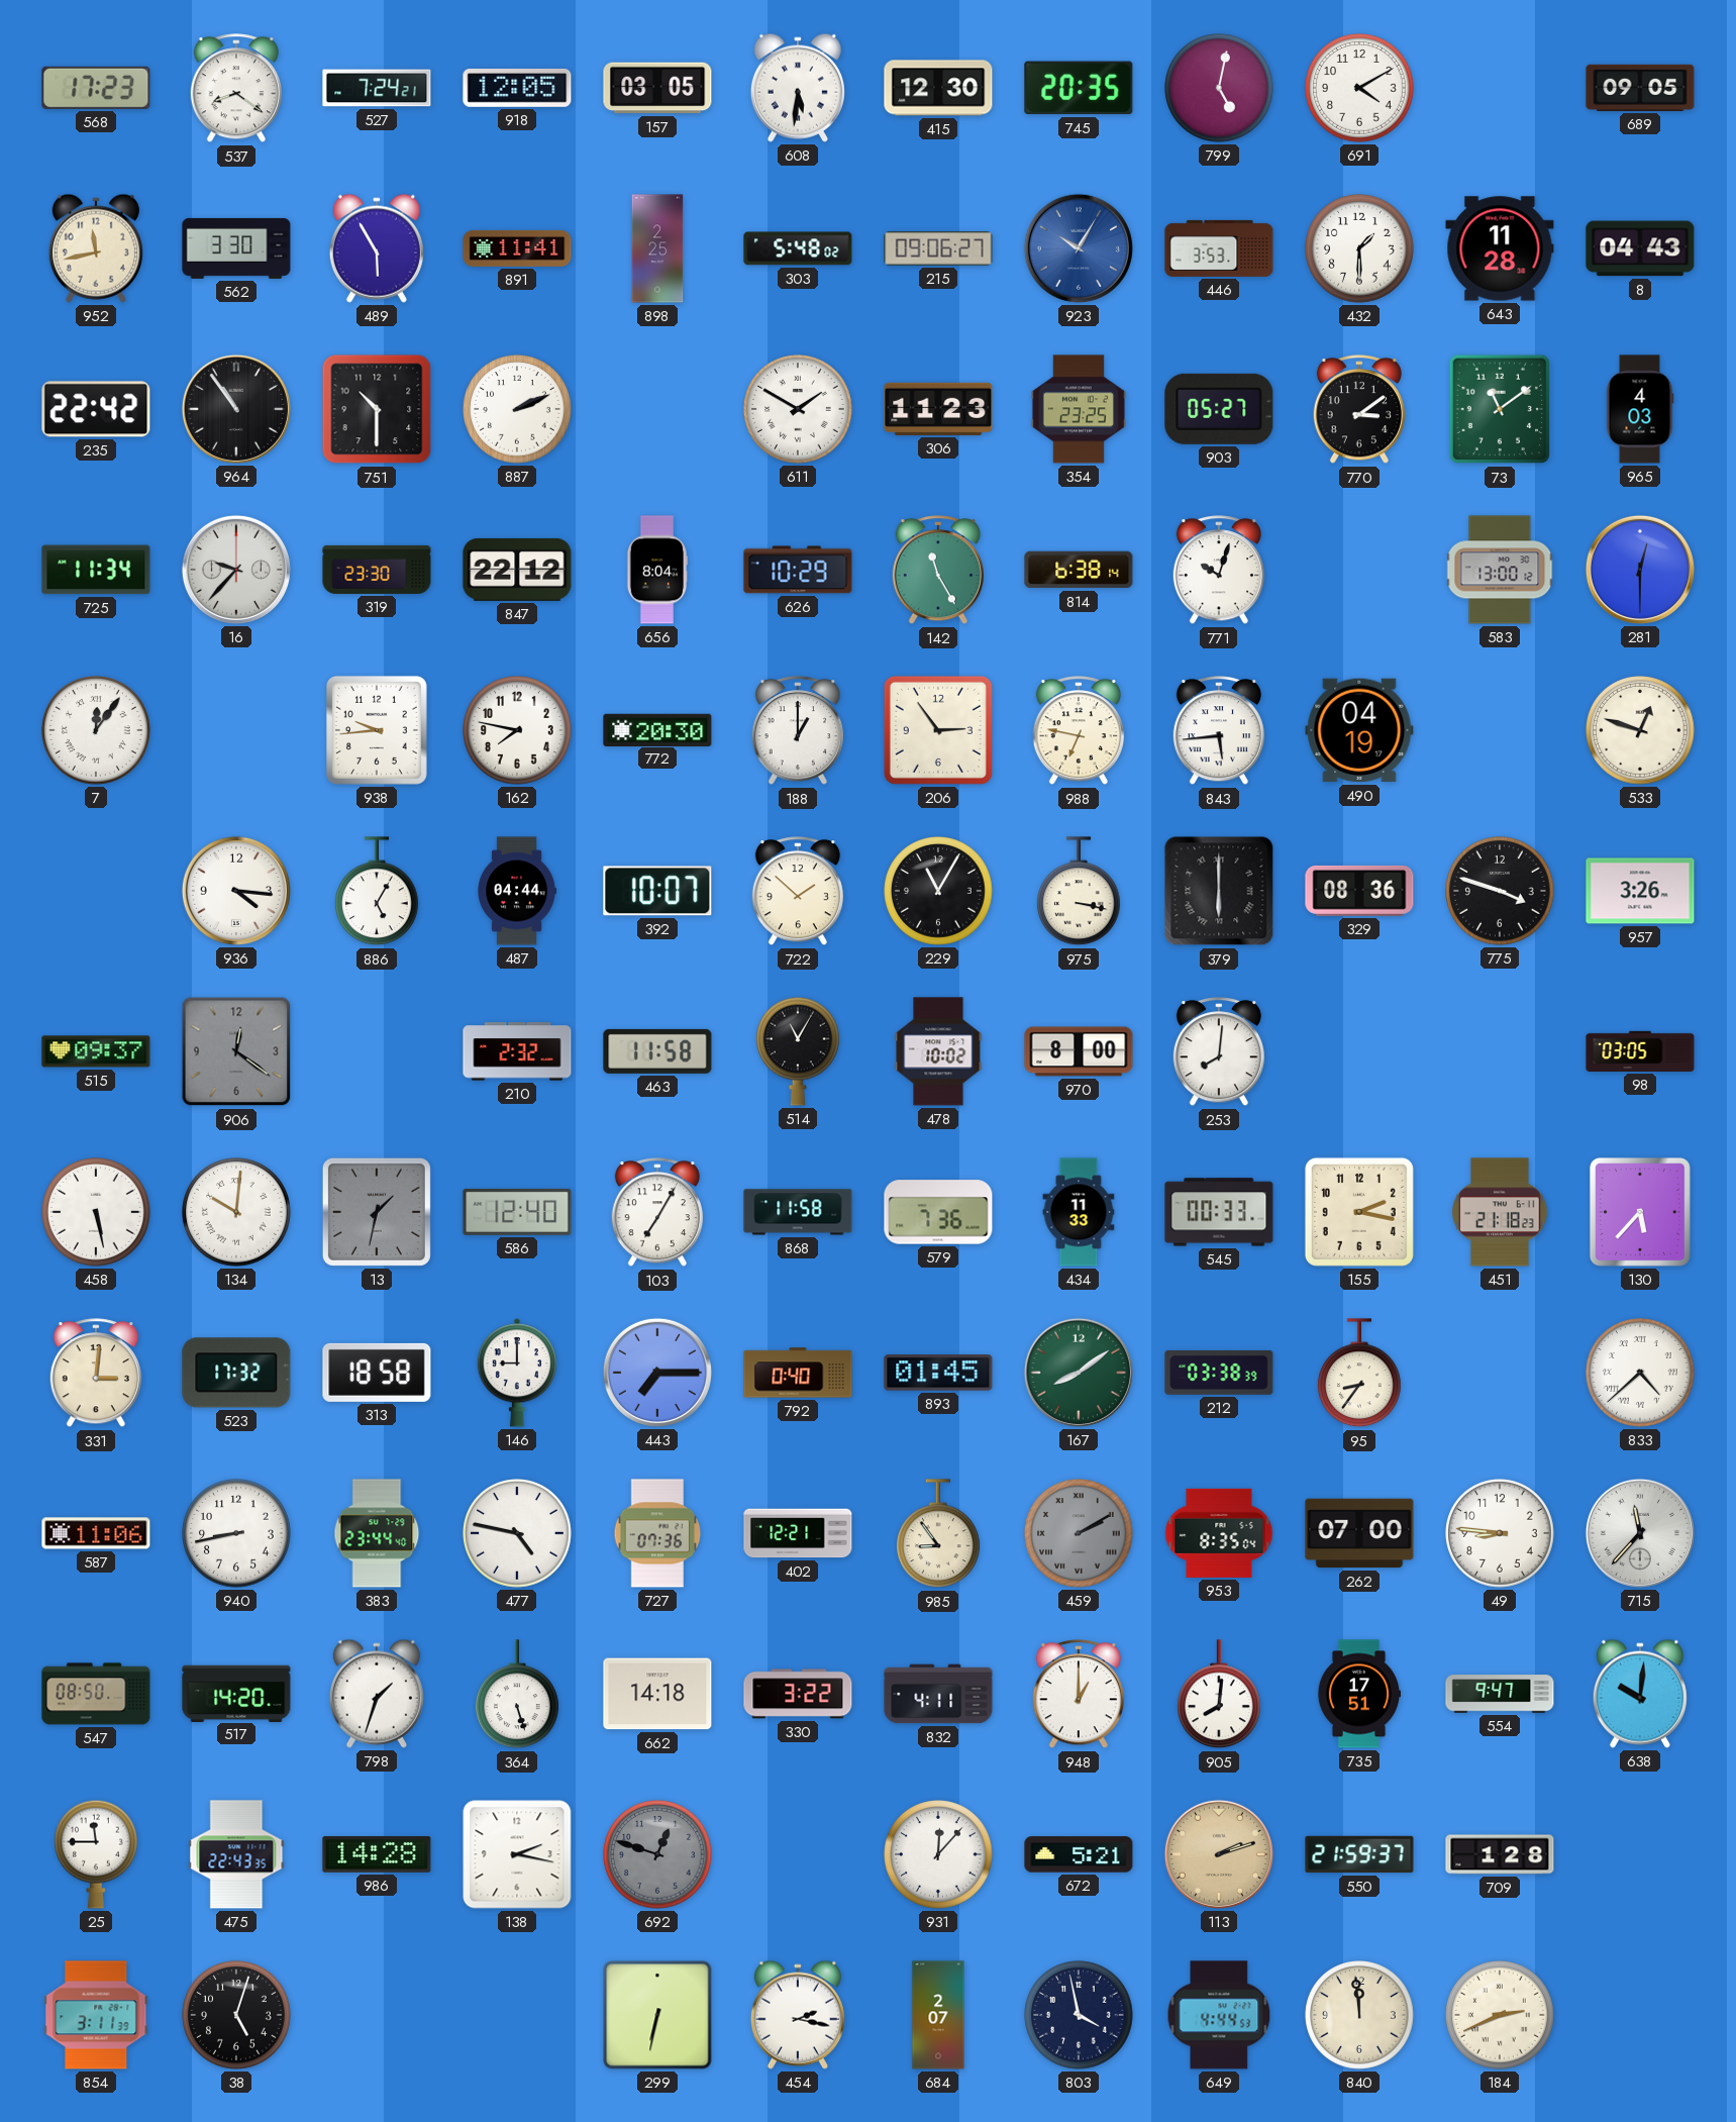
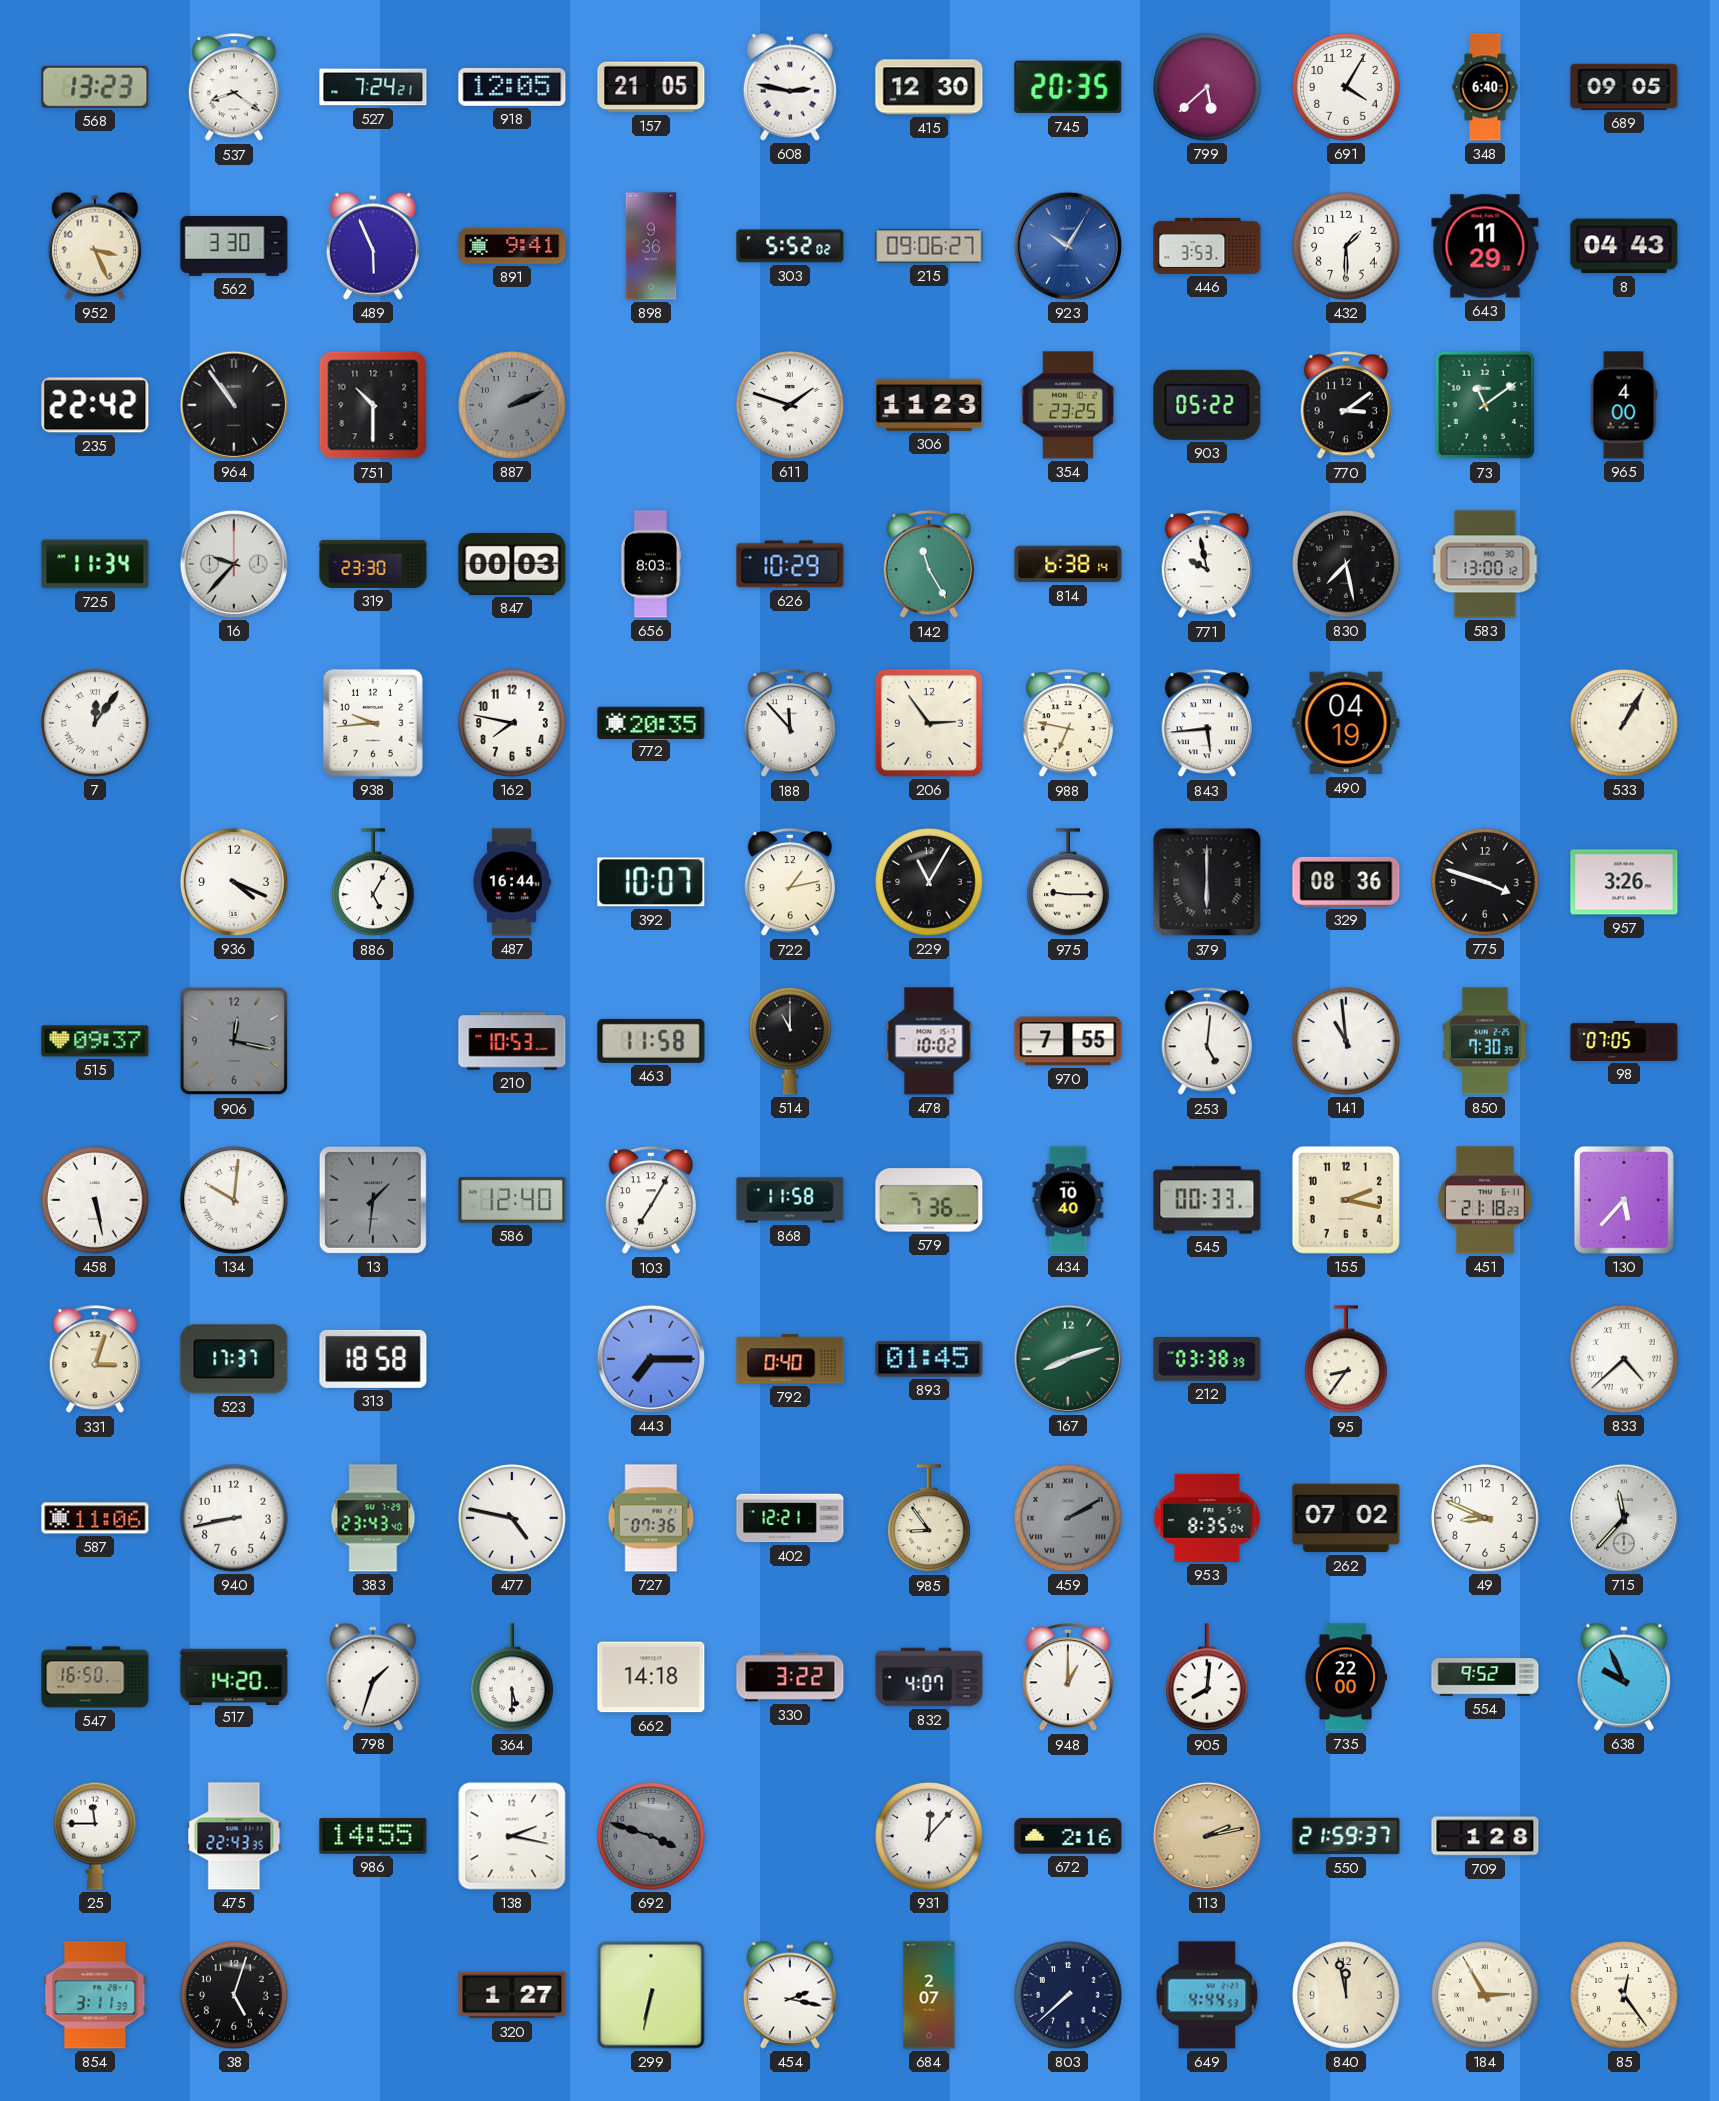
568: 17:23 -> 13:23
157: 03:05 -> 21:05
608: 5:31 -> 2:47
799: 5:02 -> 5:38
691: 4:10 -> 4:05
348: none -> 6:40
952: 11:43 -> 3:26
489: 5:55 -> 5:56
891: 11:41 -> 9:41
898: 2:25 -> 9:36
303: 5:48 -> 5:52
643: 11:28 -> 11:29
887 dial: white -> grey
611: 1:50 -> 1:48
903: 05:27 -> 05:22
965: 4:03 -> 4:00
847: 22:12 -> 00:03
656: 8:04 -> 8:03
771: 10:03 -> 9:58
830: none -> 7:28
281: 12:30 -> none
772: 20:30 -> 20:35
188: 1:00 -> 11:53
533: 12:48 -> 1:05
936: 4:16 -> 4:19
487: 04:44 -> 16:44
722: 1:52 -> 1:13
975: 3:17 -> 9:15
906: 12:21 -> 12:17
210: 2:32 -> 10:53
514: 11:05 -> 11:00
970: 8:00 -> 7:55
253: 8:01 -> 5:01
141: none -> 10:59
850: none -> 7:30
98: 03:05 -> 07:05
13: 1:32 -> 1:31
434: 11:33 -> 10:40
331: 3:01 -> 3:03
523: 17:32 -> 17:37
146: 9:00 -> none
167: 8:09 -> 8:12
383: 23:44 -> 23:43
262: 07:00 -> 07:02
49: 8:46 -> 8:49
547: 08:50 -> 16:50
364: 5:27 -> 5:30
832: 4:11 -> 4:07
735: 17:51 -> 22:00
554: 9:47 -> 9:52
638: 10:01 -> 9:56
986: 14:28 -> 14:55
692: 12:48 -> 3:48
672: 5:21 -> 2:16
113: 2:12 -> 2:13
320: none -> 1:27
803: 3:58 -> 7:38
840: 11:59 -> 11:58
184: 2:41 -> 2:55
85: none -> 12:24
